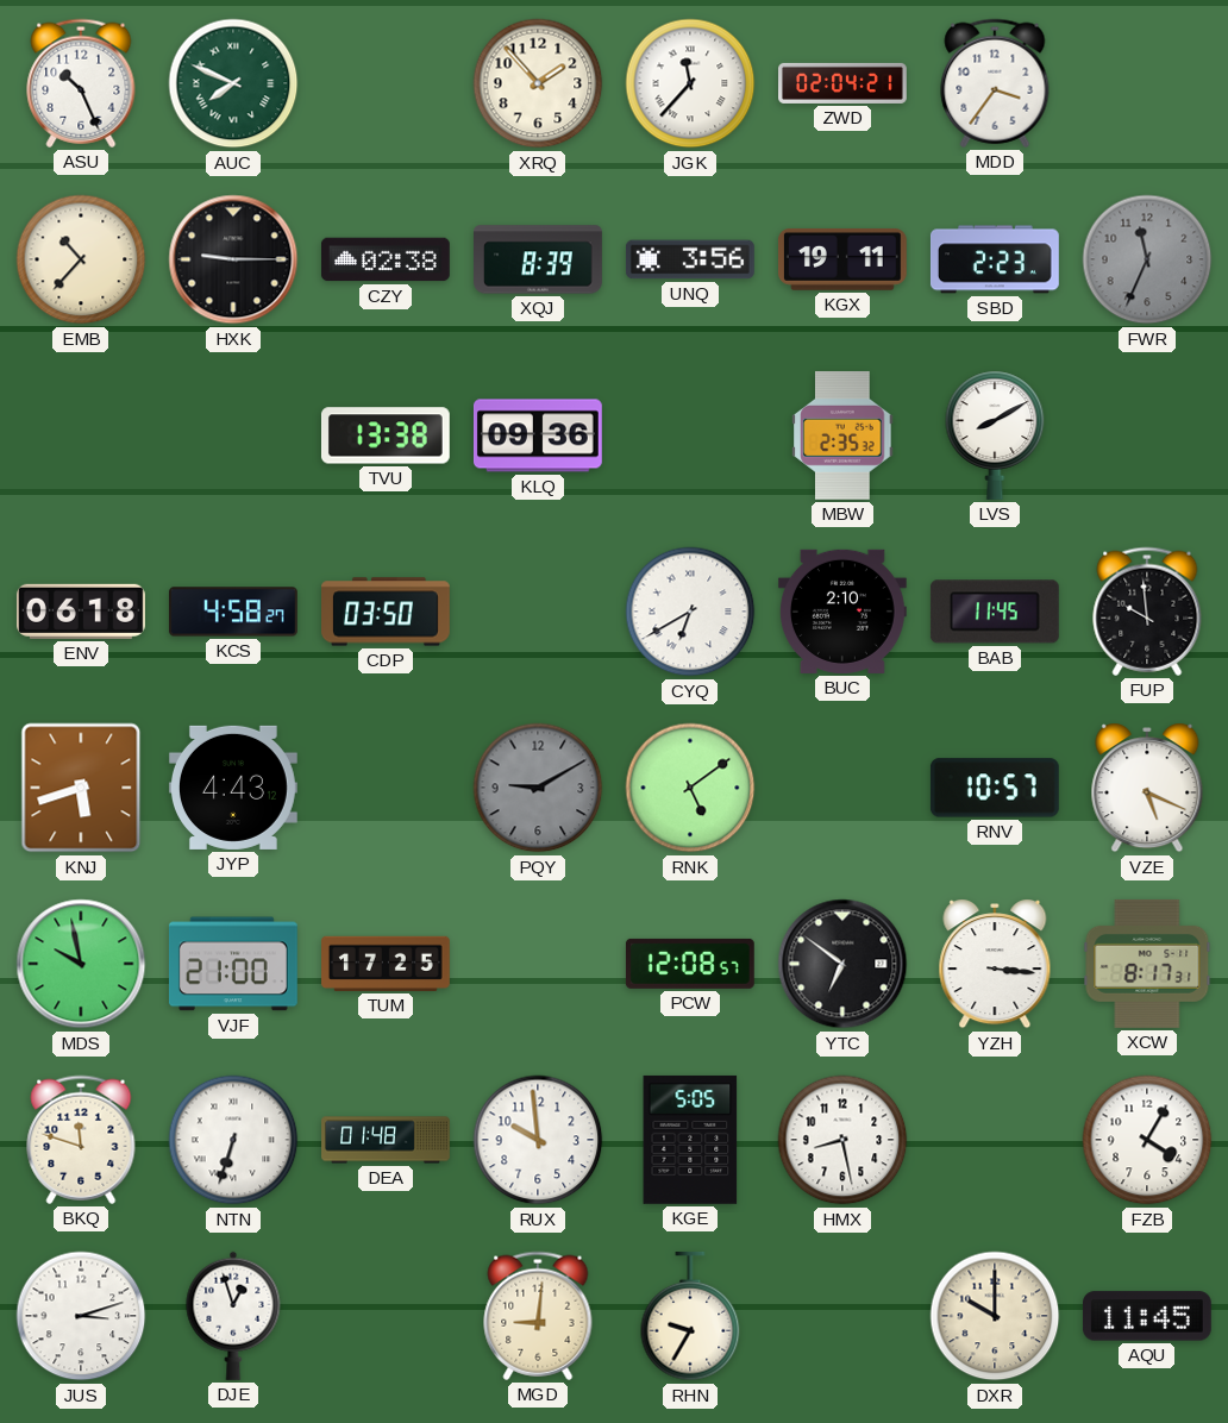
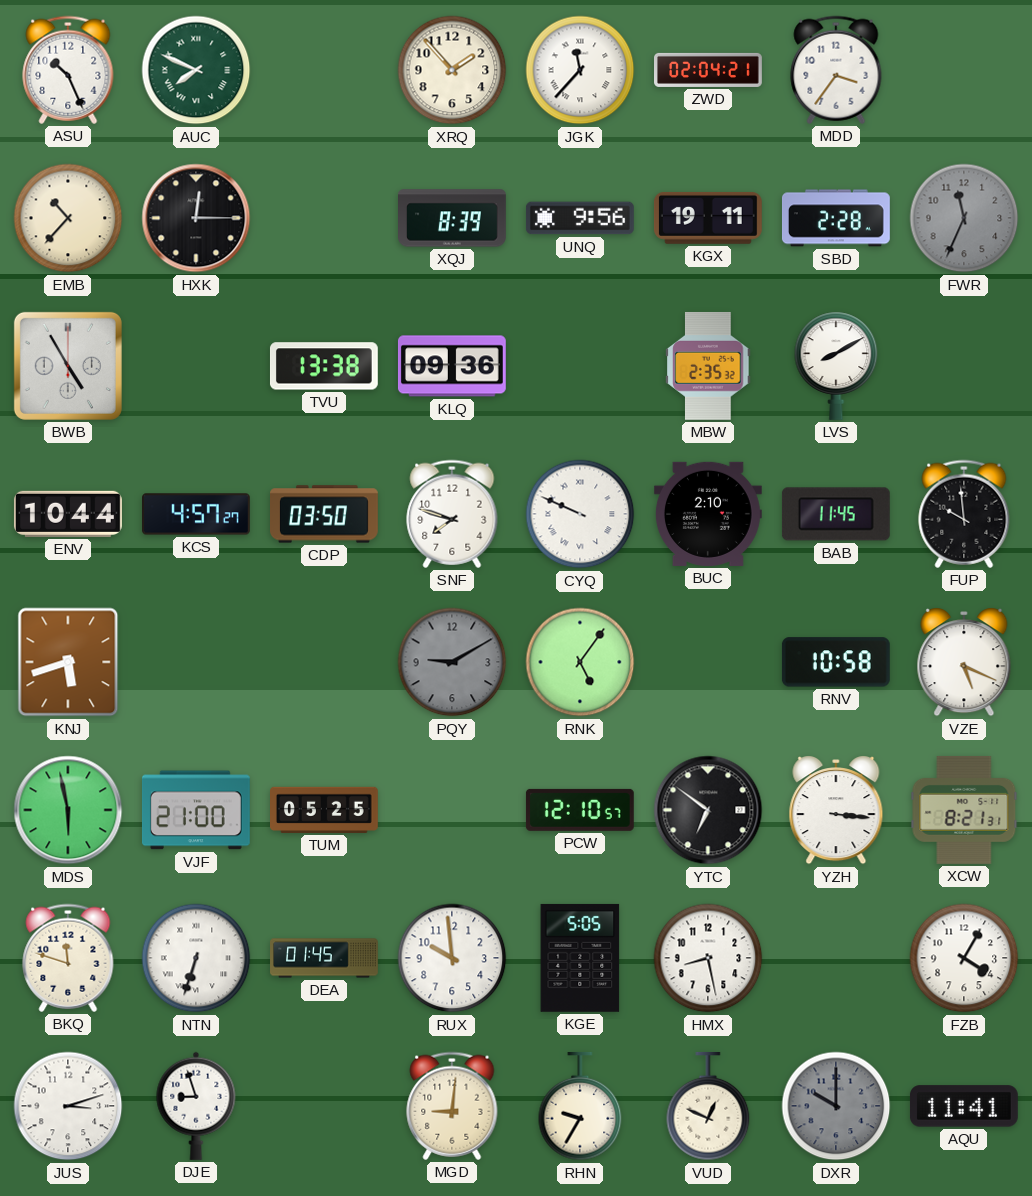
HXK: 9:15 -> 12:15
CZY: 02:38 -> none
UNQ: 3:56 -> 9:56
SBD: 2:23 -> 2:28
BWB: none -> 4:55
ENV: 06:18 -> 10:44
KCS: 4:58 -> 4:57
SNF: none -> 7:48
CYQ: 6:40 -> 9:49
JYP: 4:43 -> none
RNK: 5:09 -> 5:06
RNV: 10:57 -> 10:58
MDS: 9:58 -> 5:58
TUM: 17:25 -> 05:25
PCW: 12:08 -> 12:10
XCW: 8:17 -> 8:21
DEA: 01:48 -> 01:45
DJE: 12:57 -> 8:57
VUD: none -> 12:49
DXR dial: cream -> grey
AQU: 11:45 -> 11:41
